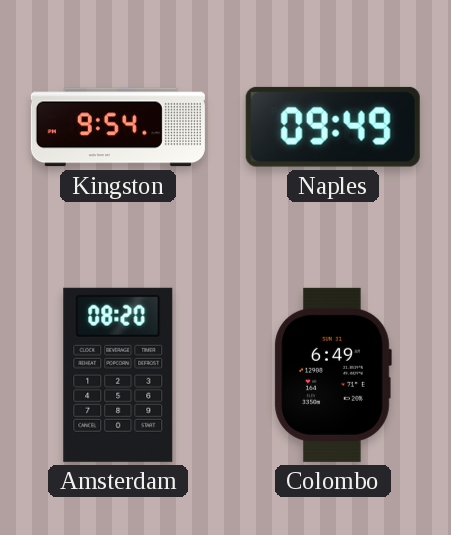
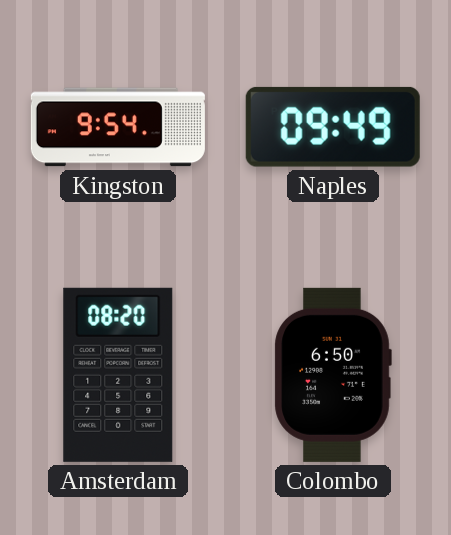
Colombo: 6:49 -> 6:50
